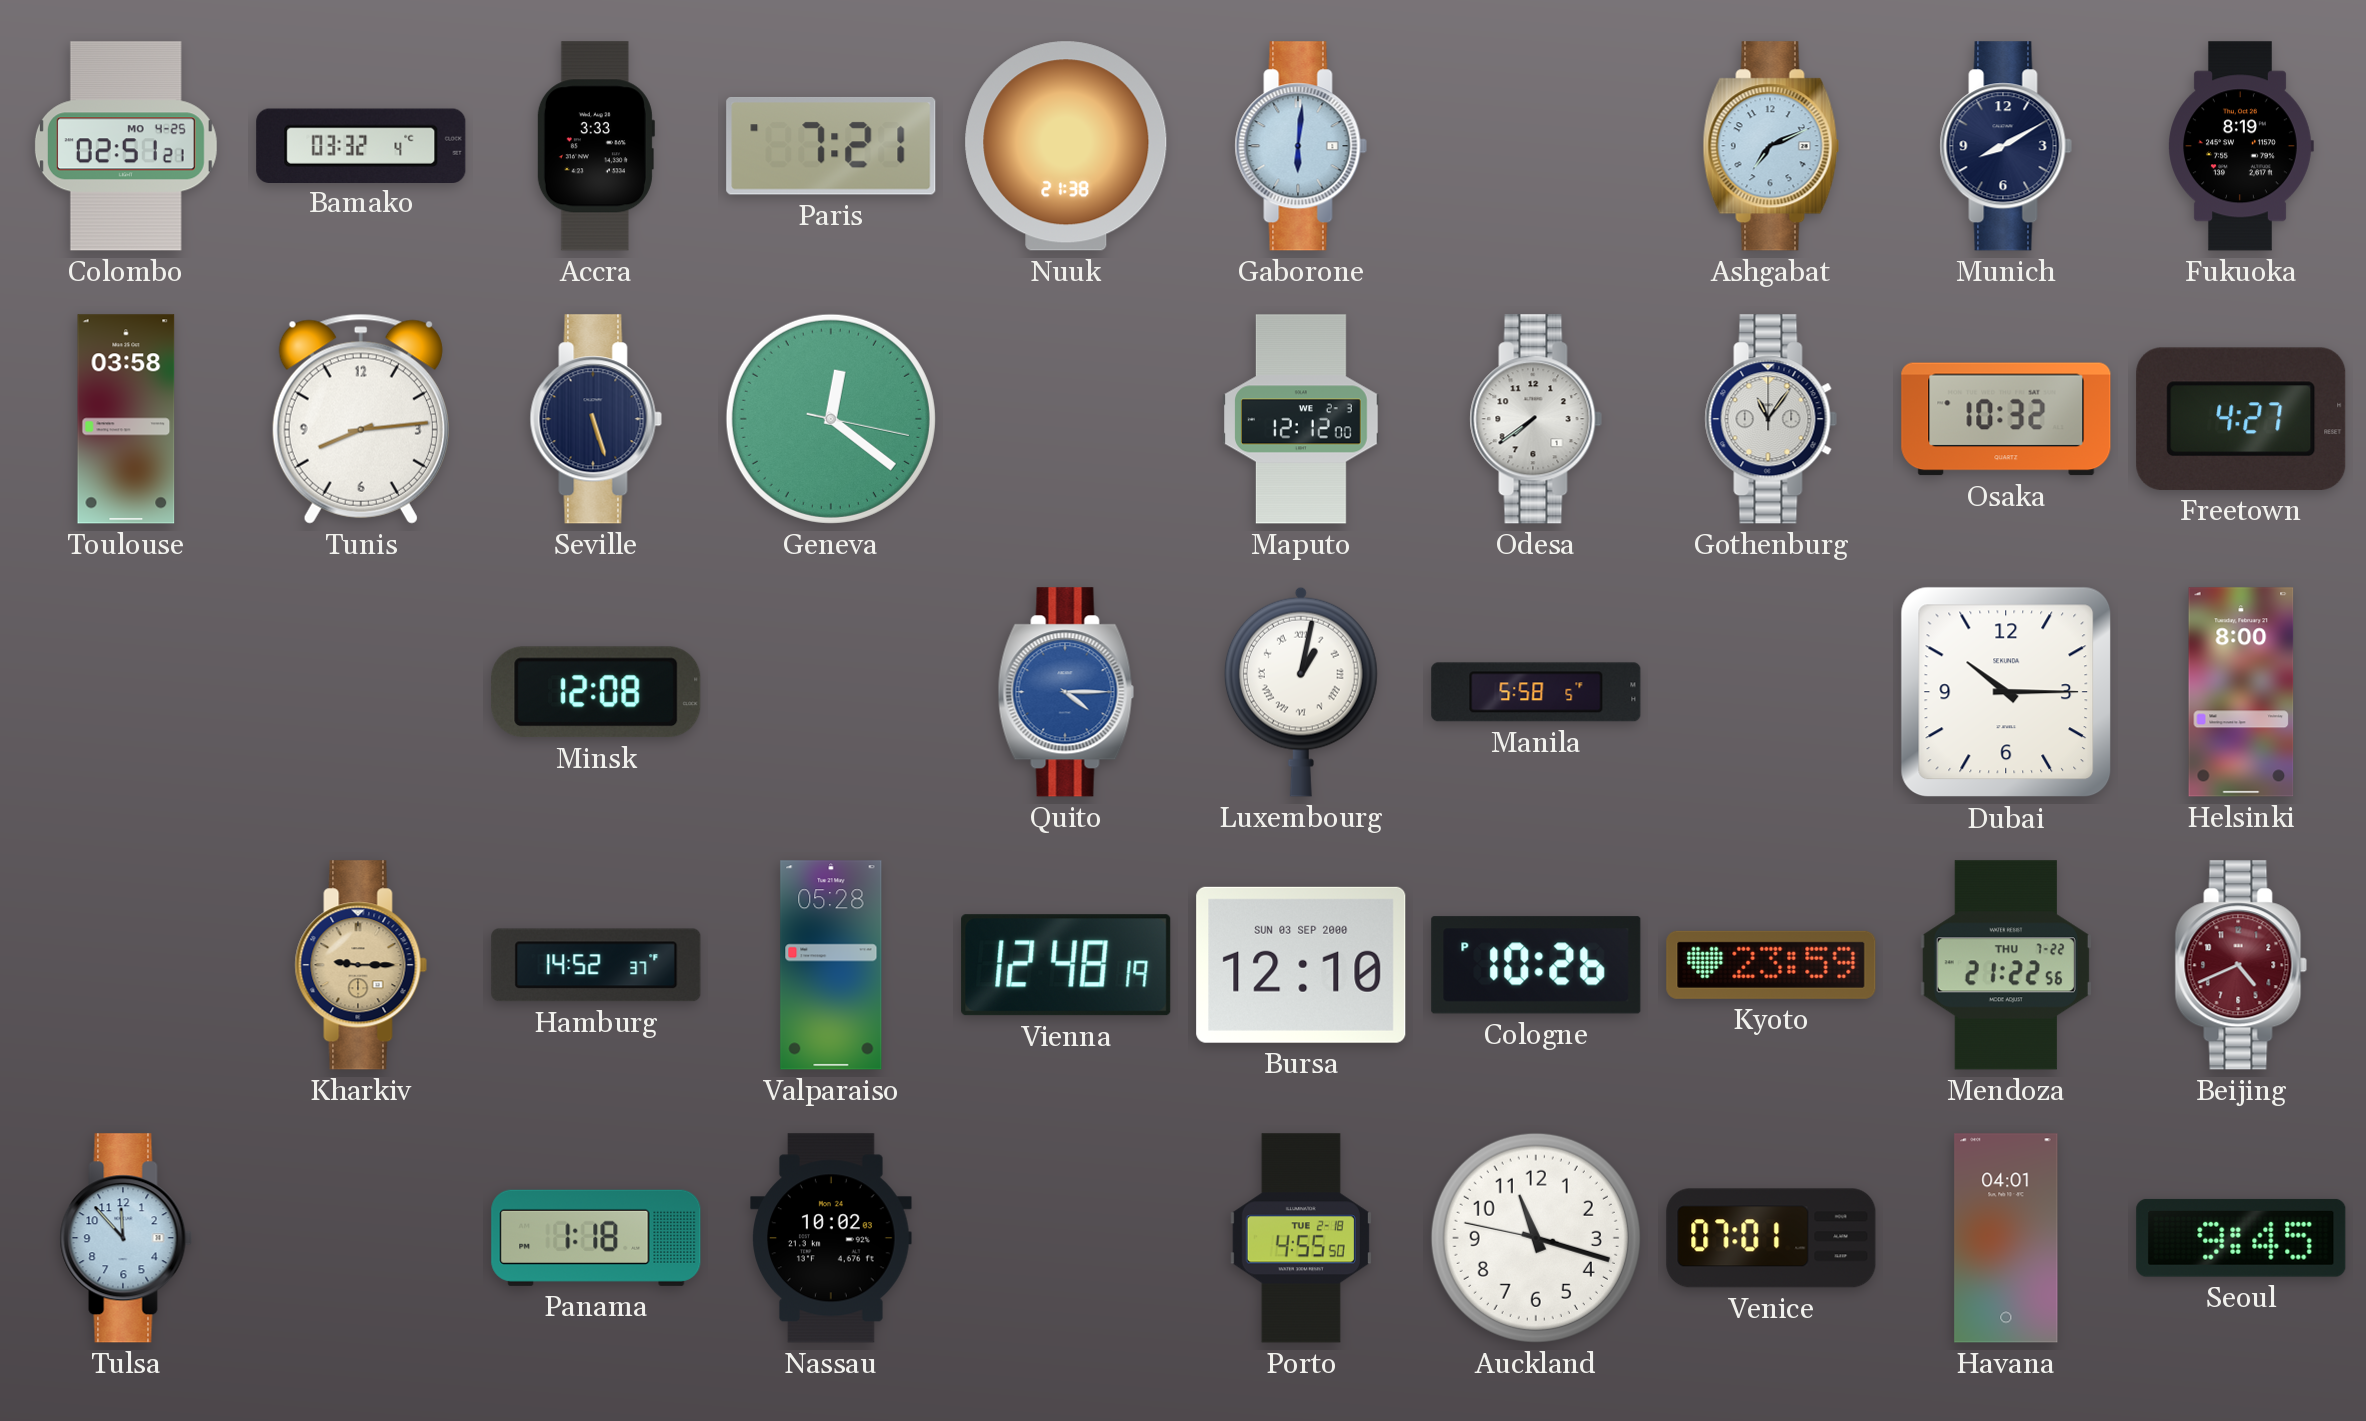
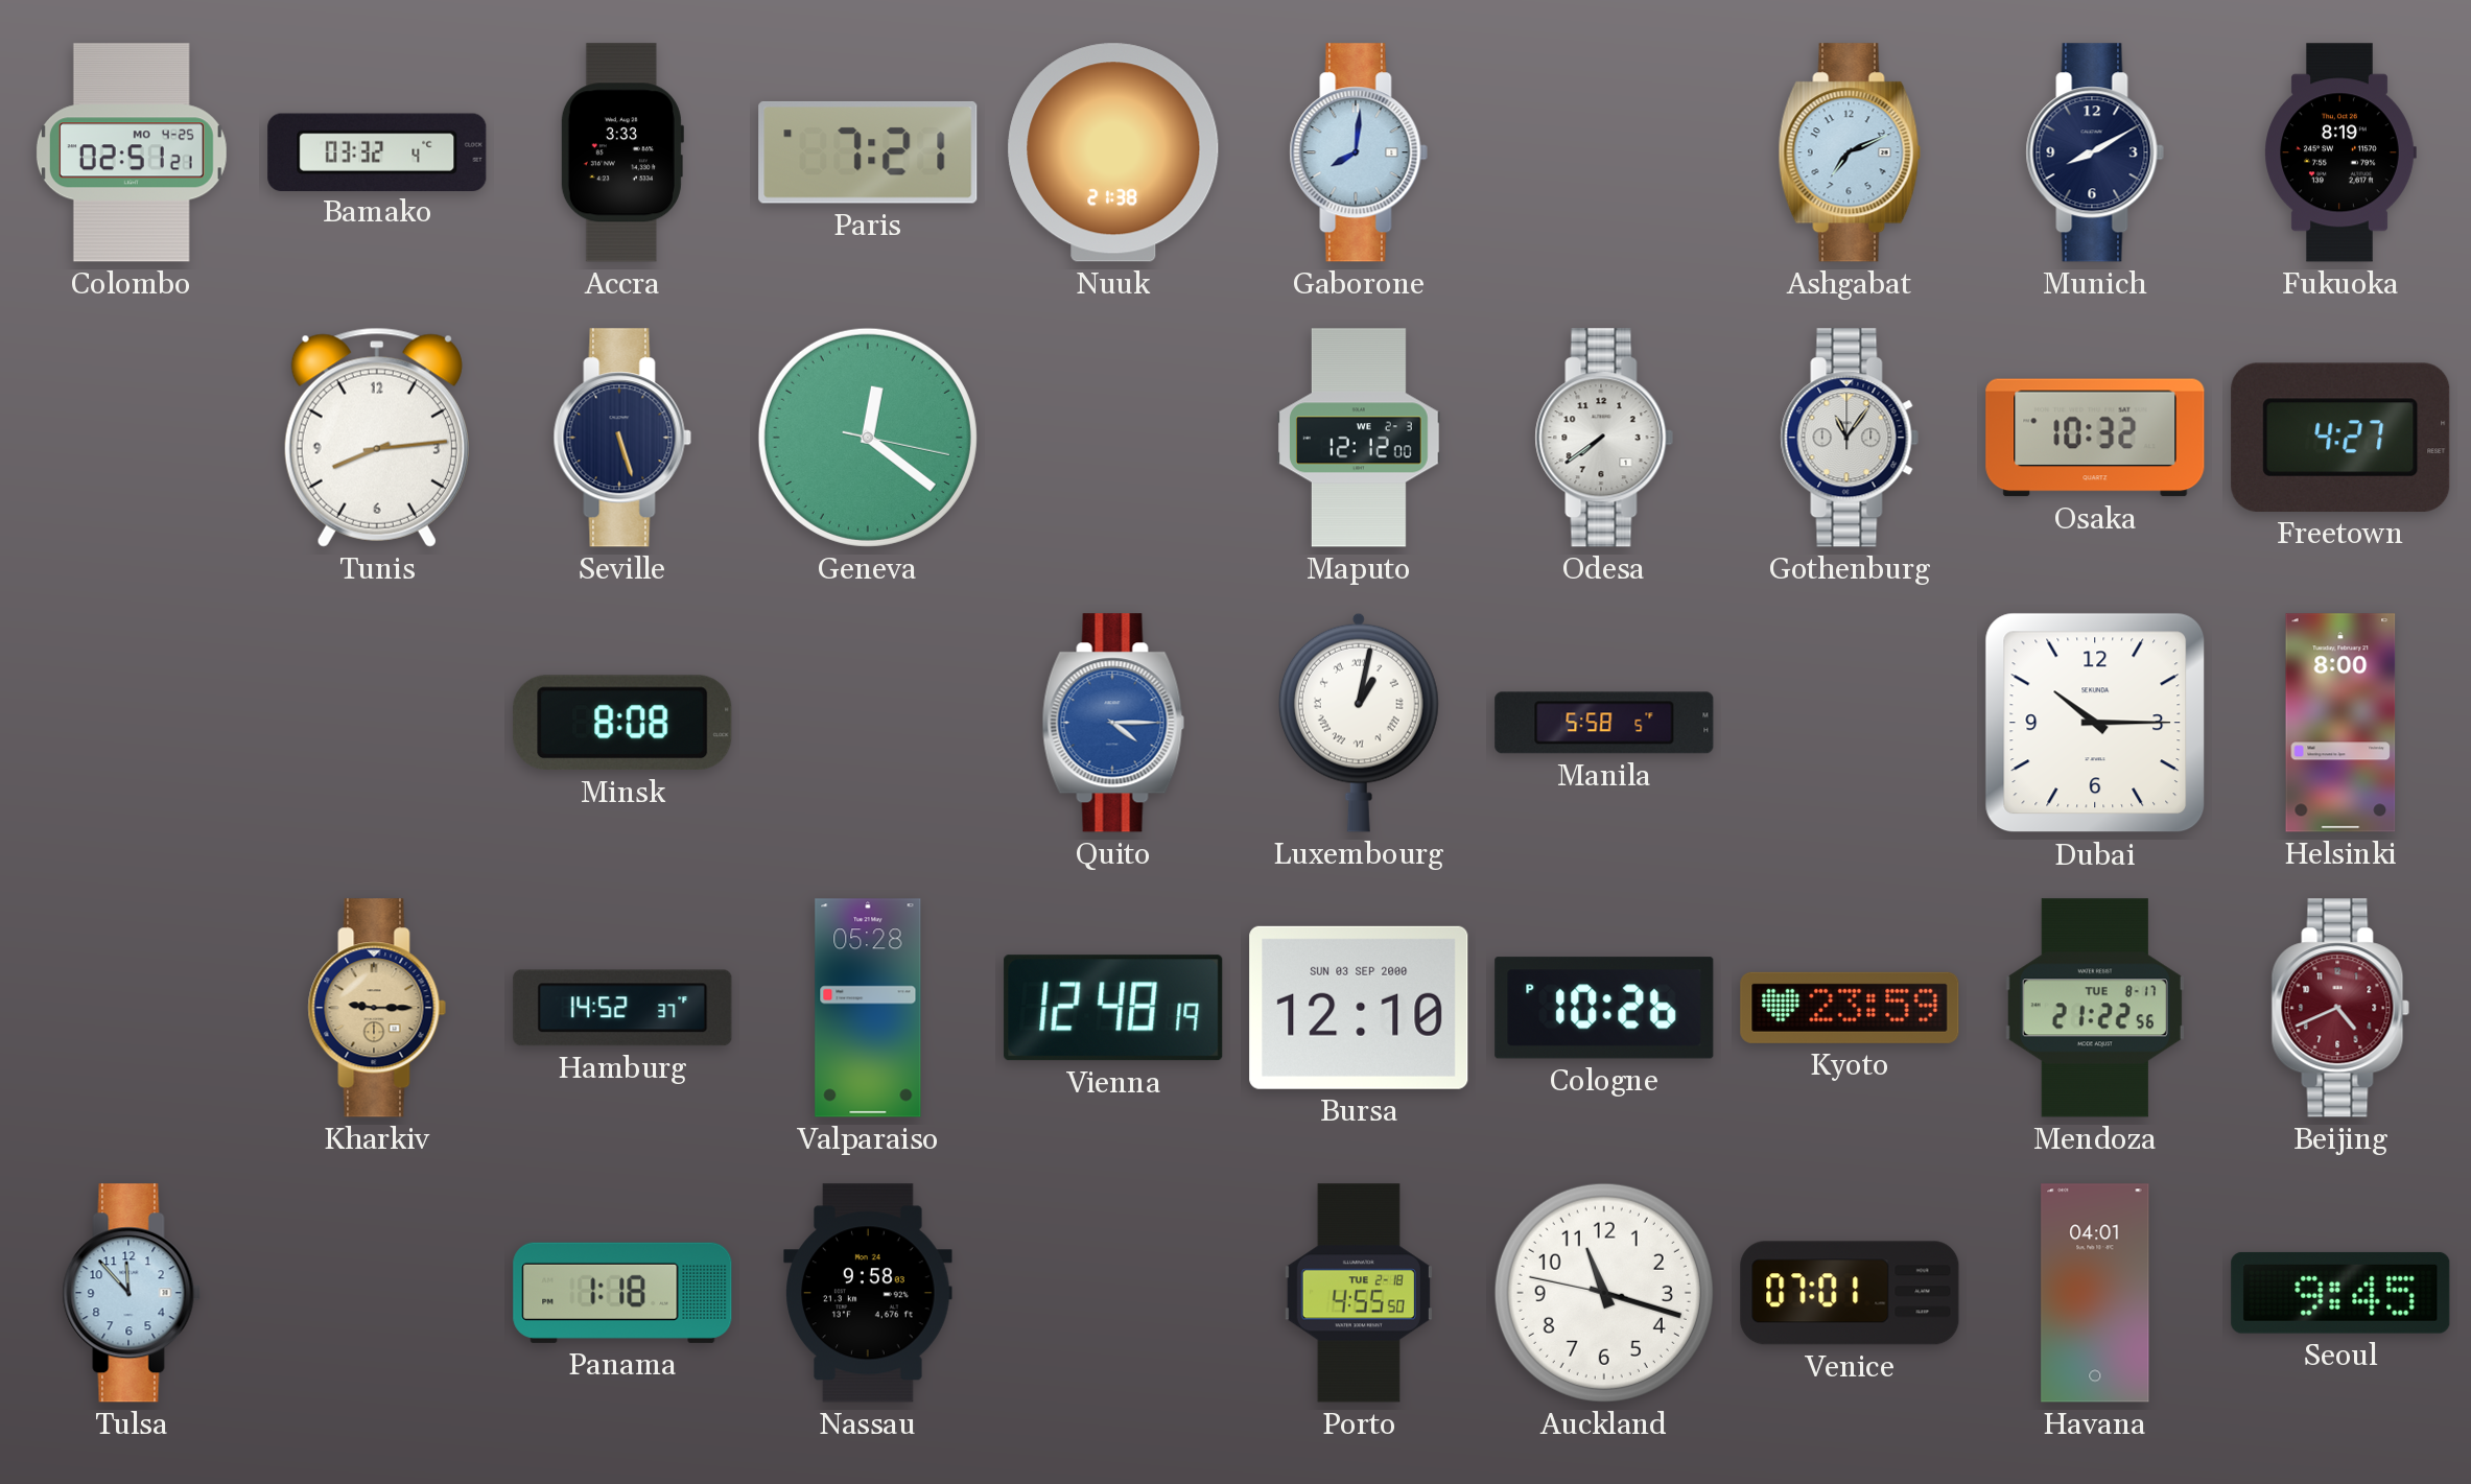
Gaborone: 6:01 -> 8:01
Toulouse: 03:58 -> none
Minsk: 12:08 -> 8:08
Mendoza date: THU 7-22 -> TUE 8-17
Nassau: 10:02 -> 9:58
